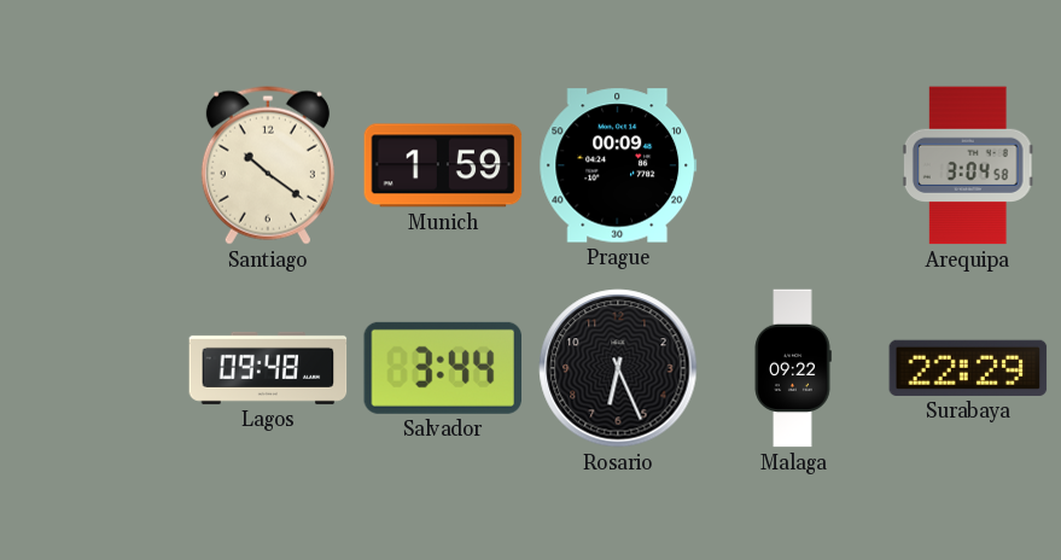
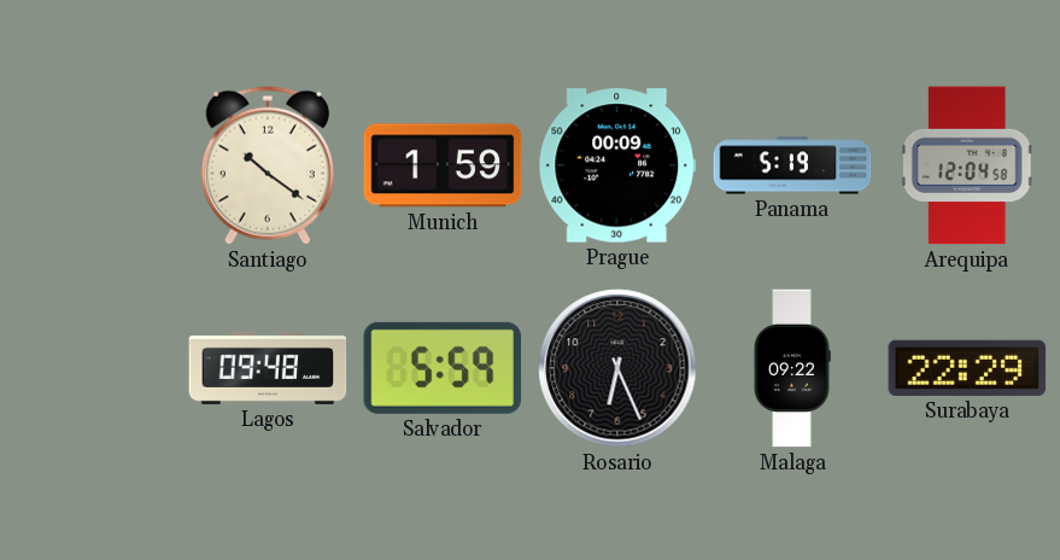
Panama: none -> 5:19
Arequipa: 3:04 -> 12:04
Salvador: 3:44 -> 5:59
